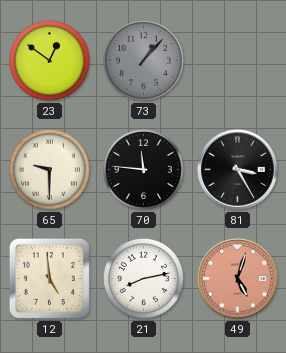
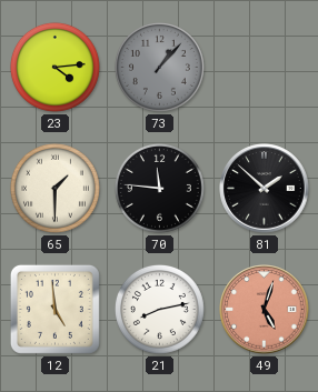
23: 12:51 -> 4:14
65: 9:30 -> 1:30
81: 3:25 -> 1:52
